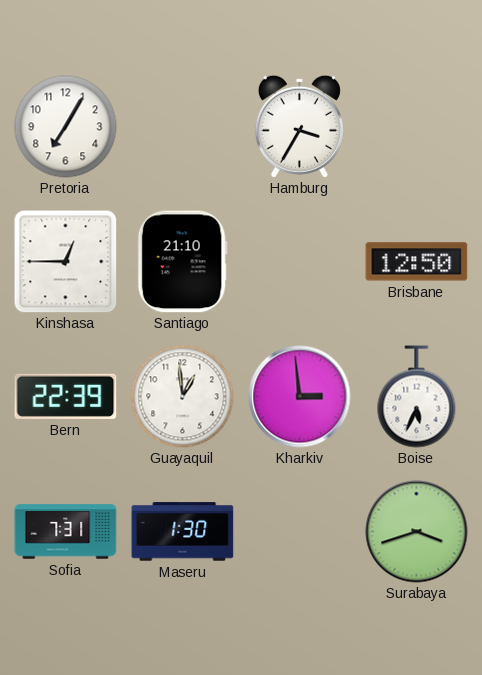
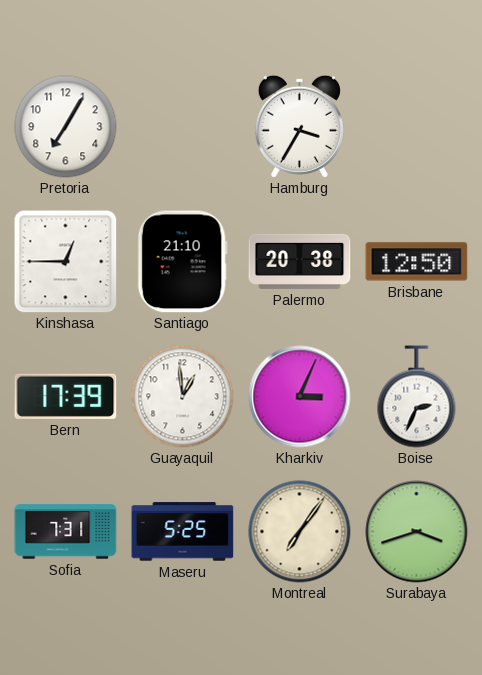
Palermo: none -> 20:38
Bern: 22:39 -> 17:39
Kharkiv: 2:59 -> 3:04
Boise: 5:34 -> 2:34
Maseru: 1:30 -> 5:25
Montreal: none -> 7:06
